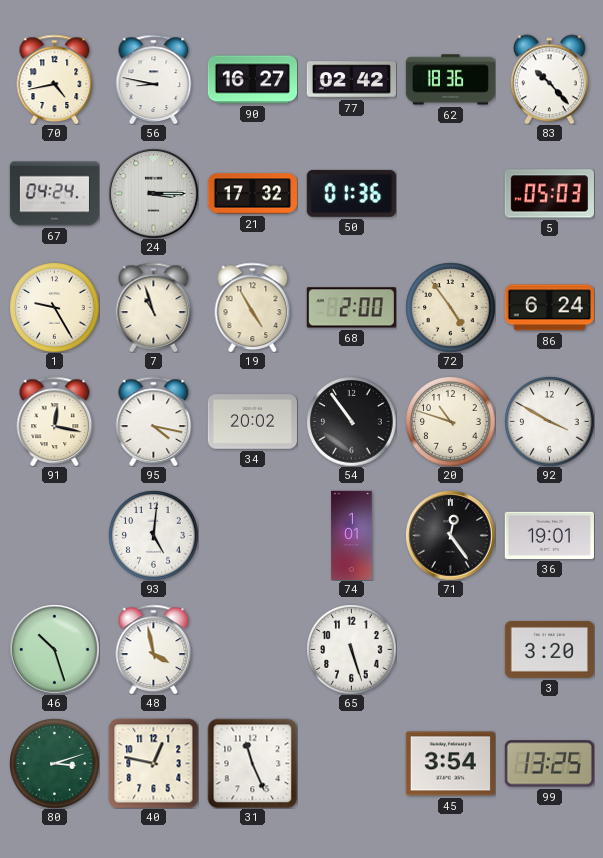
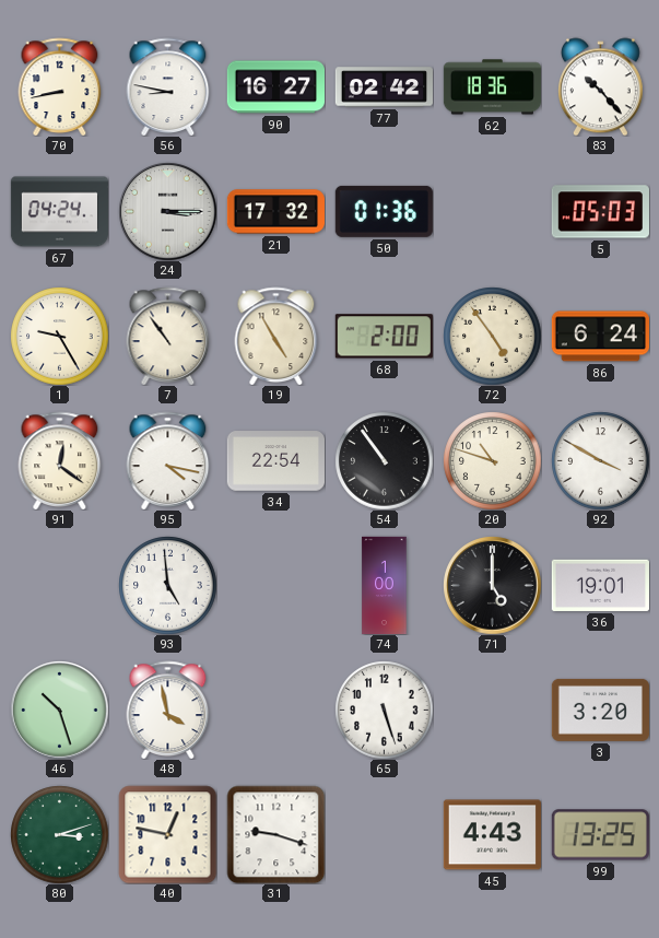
70: 4:43 -> 8:43
7: 10:57 -> 10:54
91: 12:17 -> 12:21
34: 20:02 -> 22:54
93: 5:01 -> 4:59
74: 1:01 -> 1:00
71: 12:24 -> 5:00
31: 11:26 -> 9:18
45: 3:54 -> 4:43
